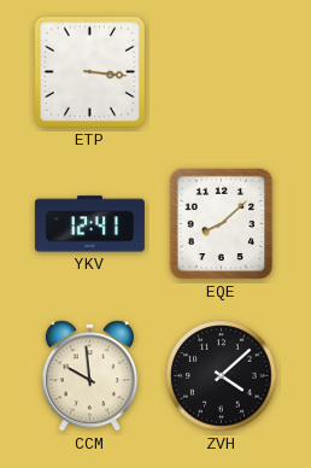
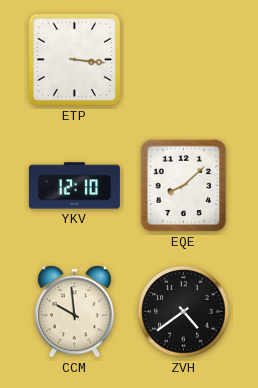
YKV: 12:41 -> 12:10
ZVH: 4:08 -> 4:39
